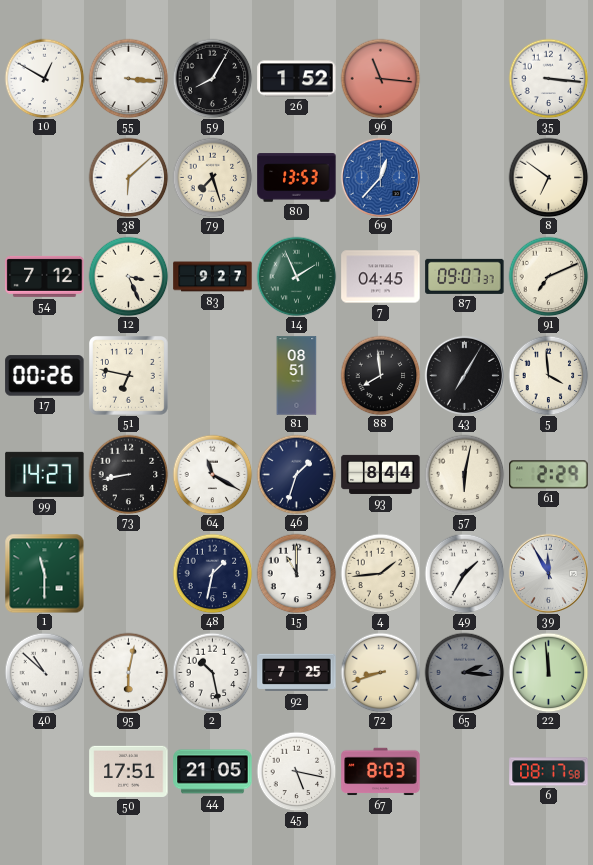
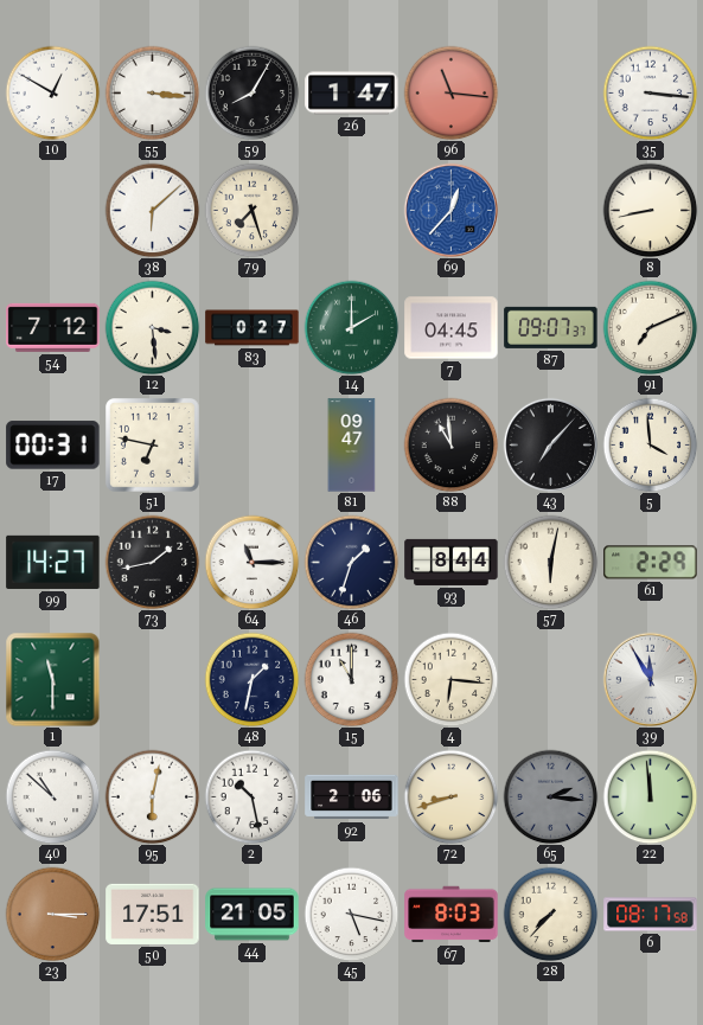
26: 1:52 -> 1:47
80: 13:53 -> none
8: 6:51 -> 8:43
12: 3:26 -> 3:29
83: 9:27 -> 0:27
14: 1:56 -> 2:00
17: 00:26 -> 00:31
81: 08:51 -> 09:47
88: 7:59 -> 10:59
43: 7:05 -> 7:07
73: 8:43 -> 1:43
64: 11:20 -> 11:15
4: 1:44 -> 6:16
49: 1:35 -> none
92: 7:25 -> 2:06
23: none -> 3:15
28: none -> 7:37
